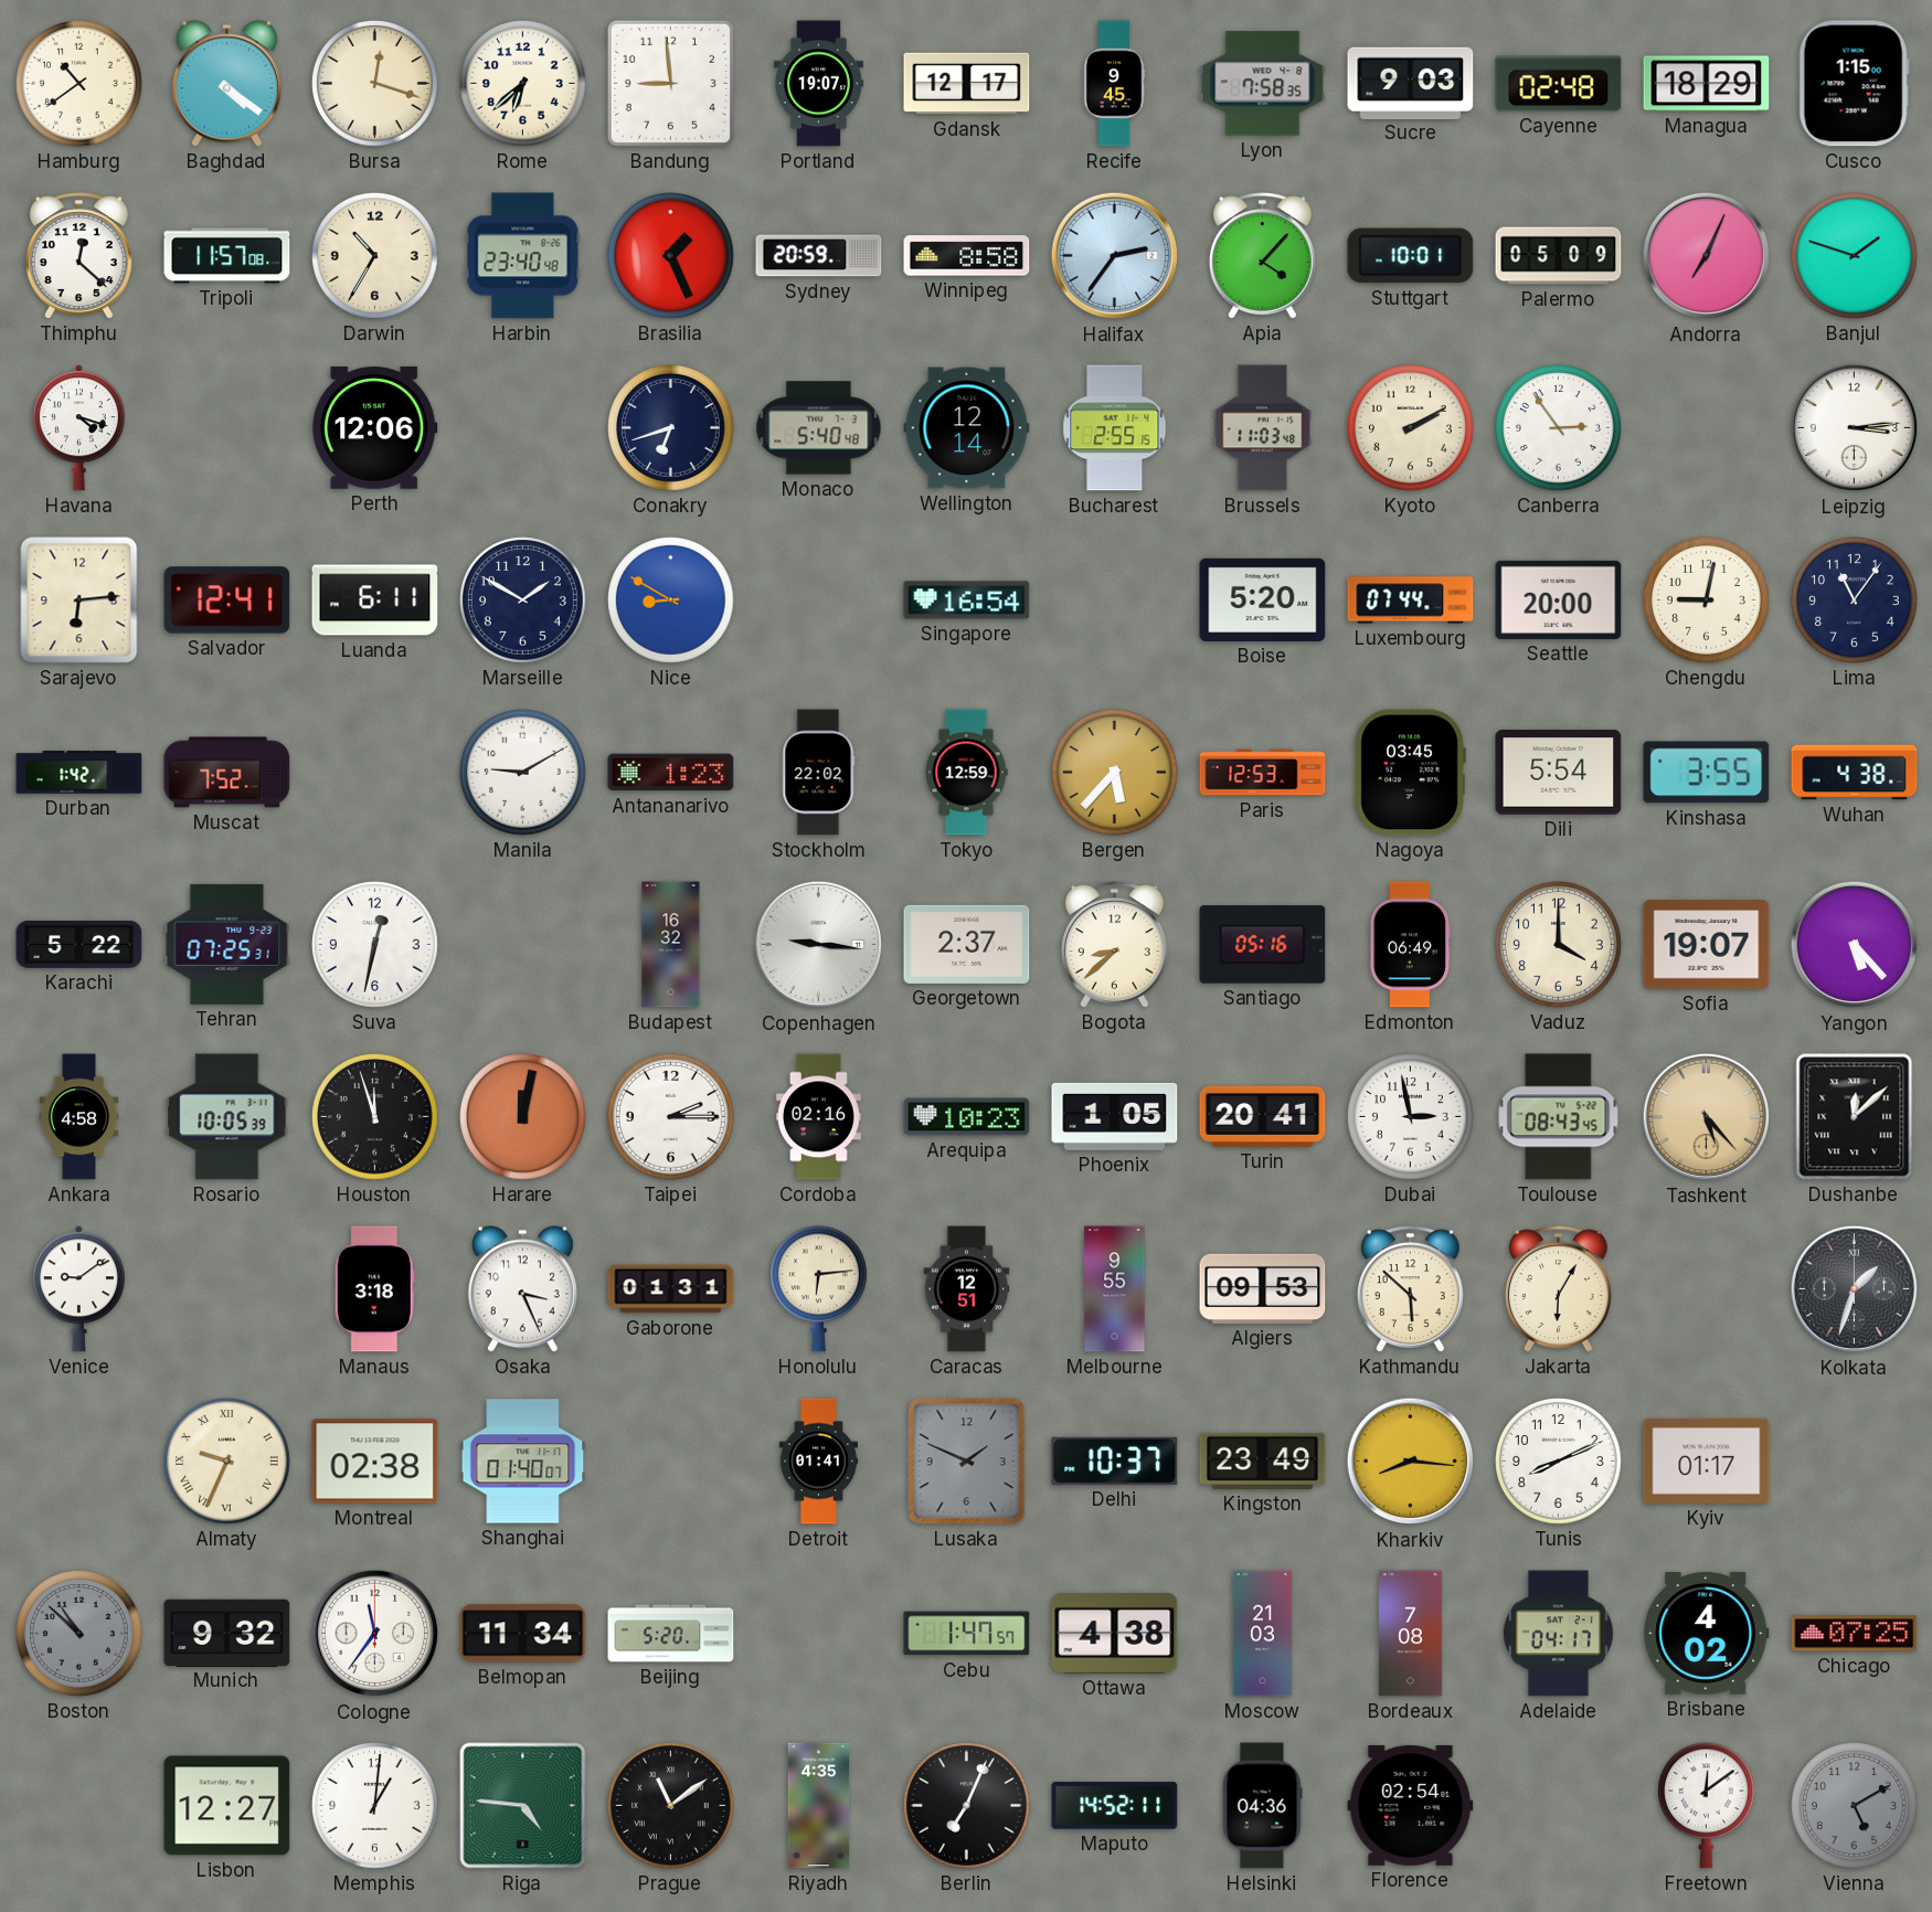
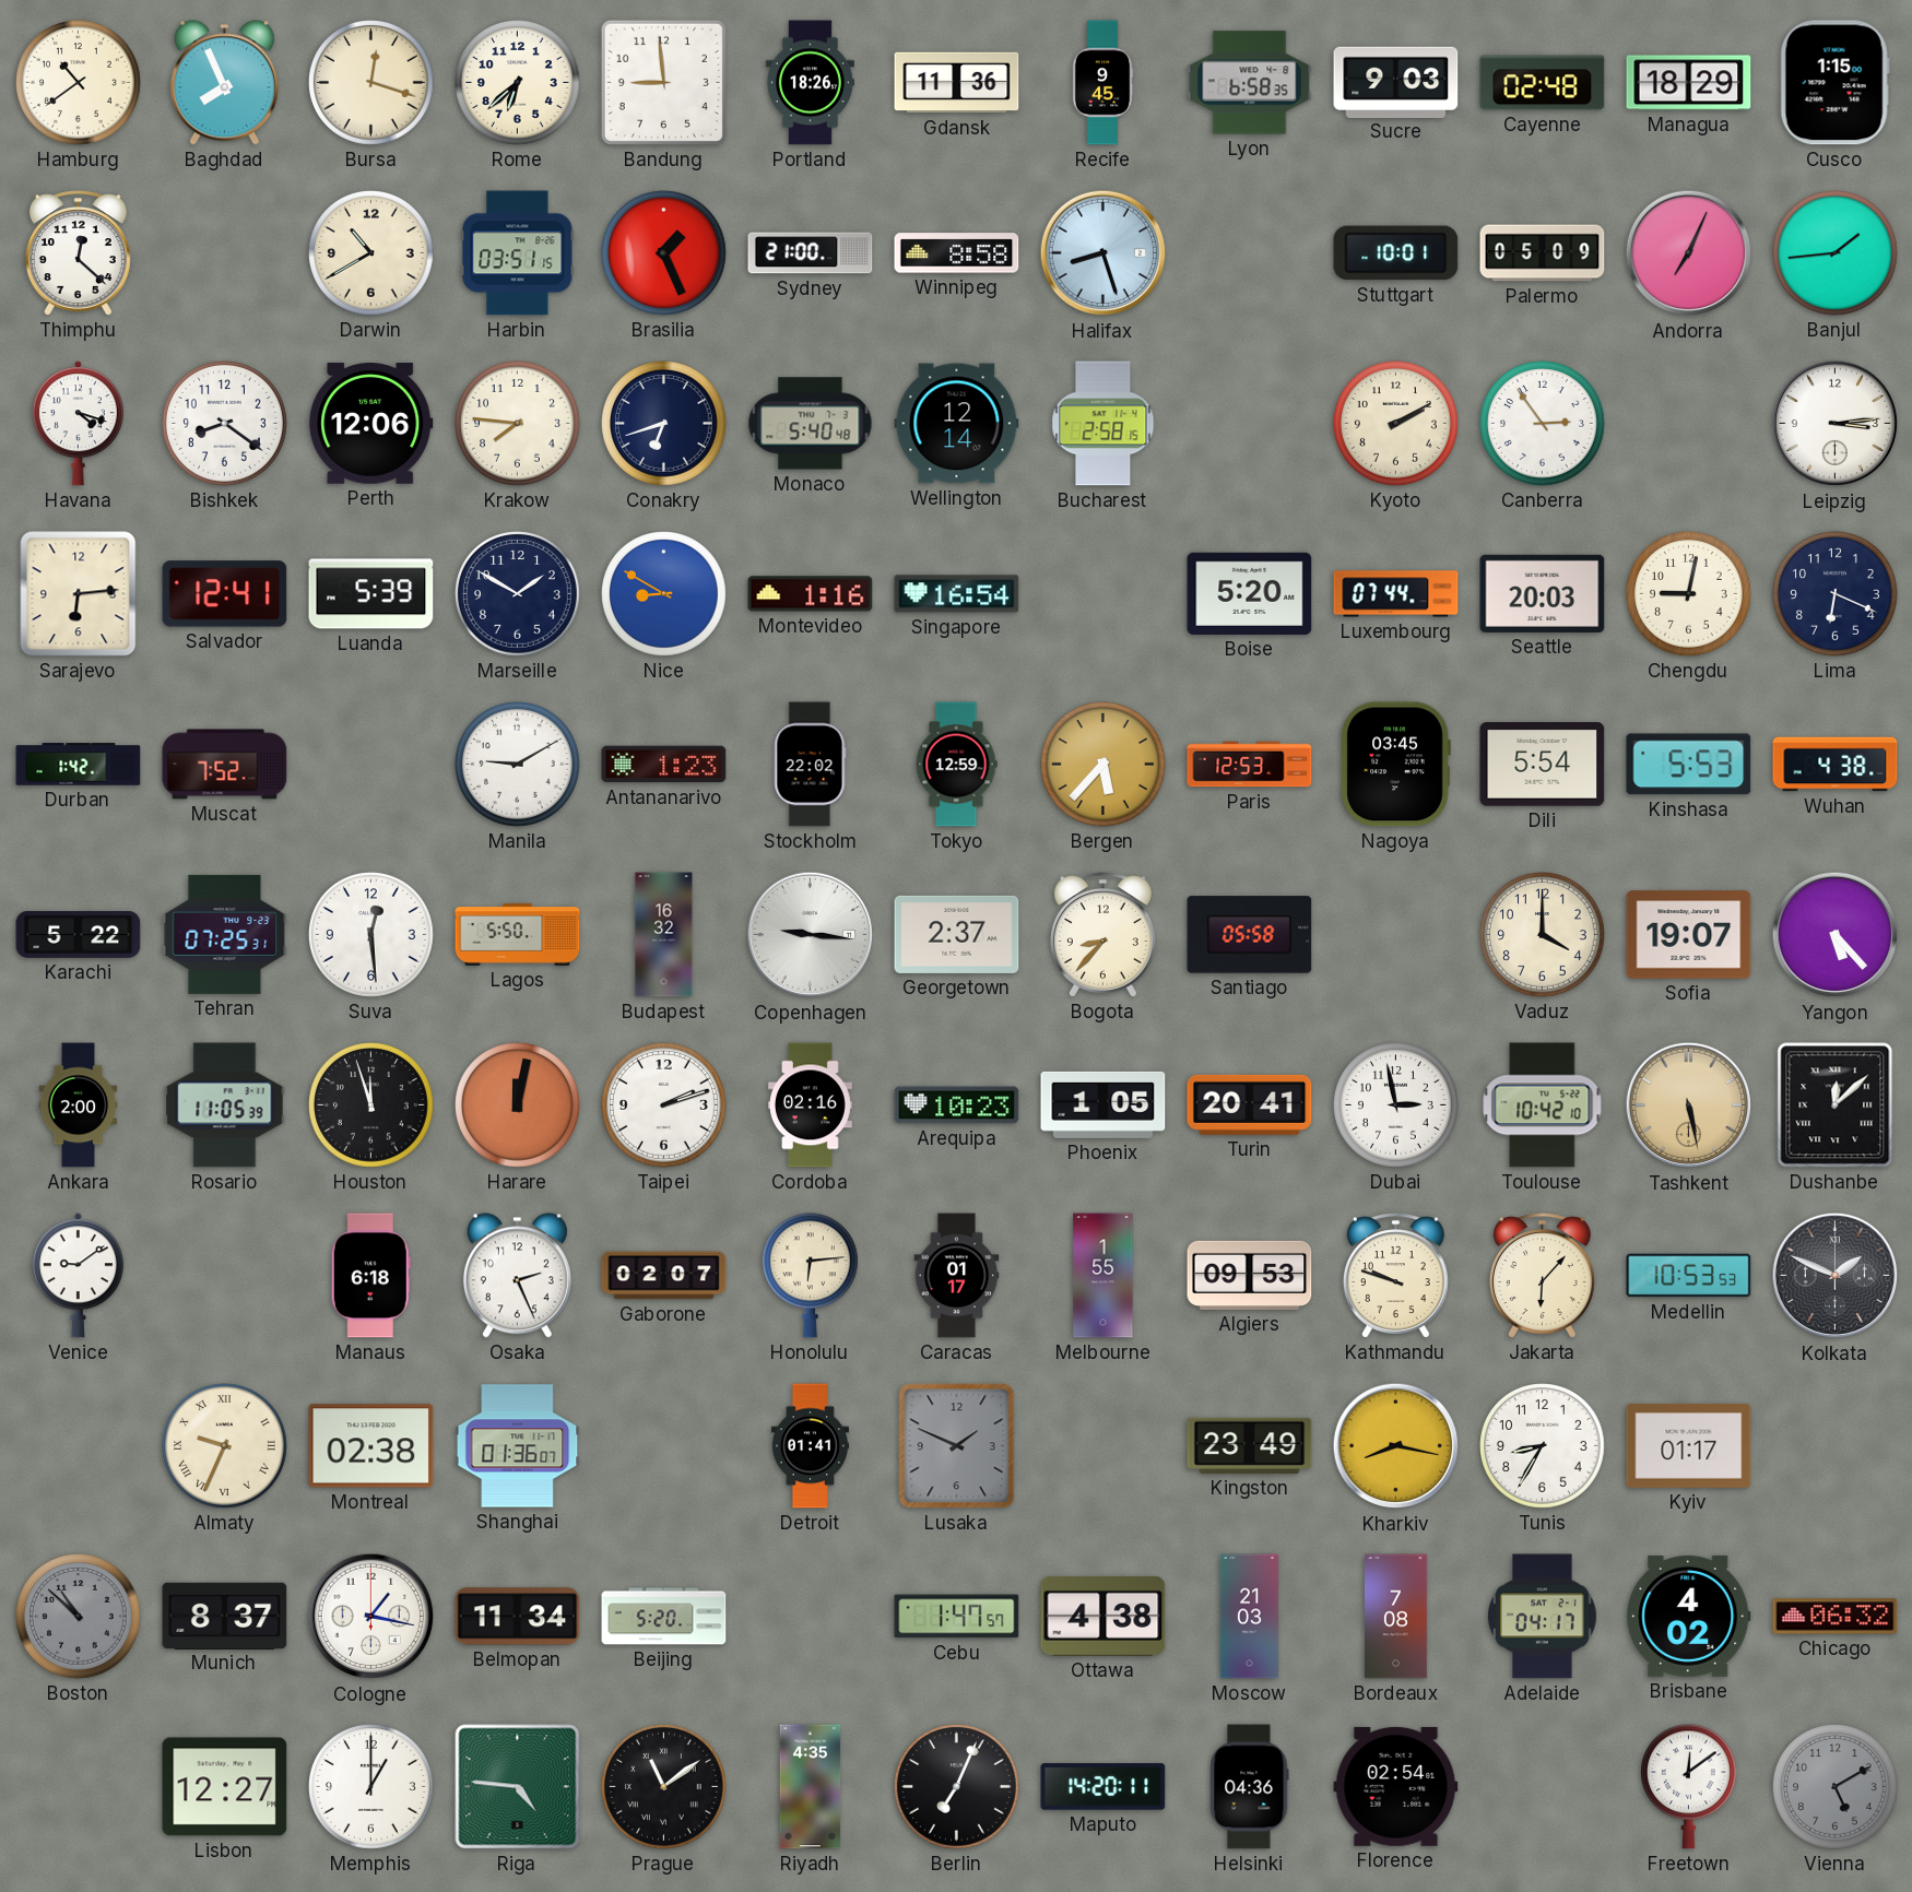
Baghdad: 4:21 -> 7:56
Portland: 19:07 -> 18:26
Gdansk: 12:17 -> 11:36
Lyon: 7:58 -> 6:58
Tripoli: 11:57 -> none
Darwin: 10:35 -> 10:40
Harbin: 23:40 -> 03:51
Sydney: 20:59 -> 21:00
Halifax: 2:36 -> 8:27
Apia: 4:07 -> none
Banjul: 1:48 -> 1:44
Bishkek: none -> 8:21
Krakow: none -> 7:46
Bucharest: 2:55 -> 2:58
Brussels: 11:03 -> none
Luanda: 6:11 -> 5:39
Montevideo: none -> 1:16
Seattle: 20:00 -> 20:03
Lima: 11:06 -> 6:19
Kinshasa: 3:55 -> 5:53
Suva: 12:32 -> 12:29
Lagos: none -> 5:50
Bogota: 8:38 -> 8:37
Santiago: 05:16 -> 05:58
Edmonton: 06:49 -> none
Ankara: 4:58 -> 2:00
Rosario: 10:05 -> 11:05
Taipei: 2:15 -> 2:12
Toulouse: 08:43 -> 10:42
Tashkent: 5:23 -> 5:28
Manaus: 3:18 -> 6:18
Osaka: 3:26 -> 2:26
Gaborone: 01:31 -> 02:07
Caracas: 12:51 -> 01:17
Melbourne: 9:55 -> 1:55
Kathmandu: 5:52 -> 9:48
Jakarta: 6:05 -> 6:07
Medellin: none -> 10:53
Kolkata: 1:33 -> 1:49
Shanghai: 01:40 -> 01:36
Delhi: 10:37 -> none
Kharkiv: 8:16 -> 8:17
Tunis: 8:11 -> 8:35
Munich: 9:32 -> 8:37
Cologne: 11:36 -> 1:17
Chicago: 07:25 -> 06:32
Memphis: 1:01 -> 1:00
Maputo: 14:52 -> 14:20
